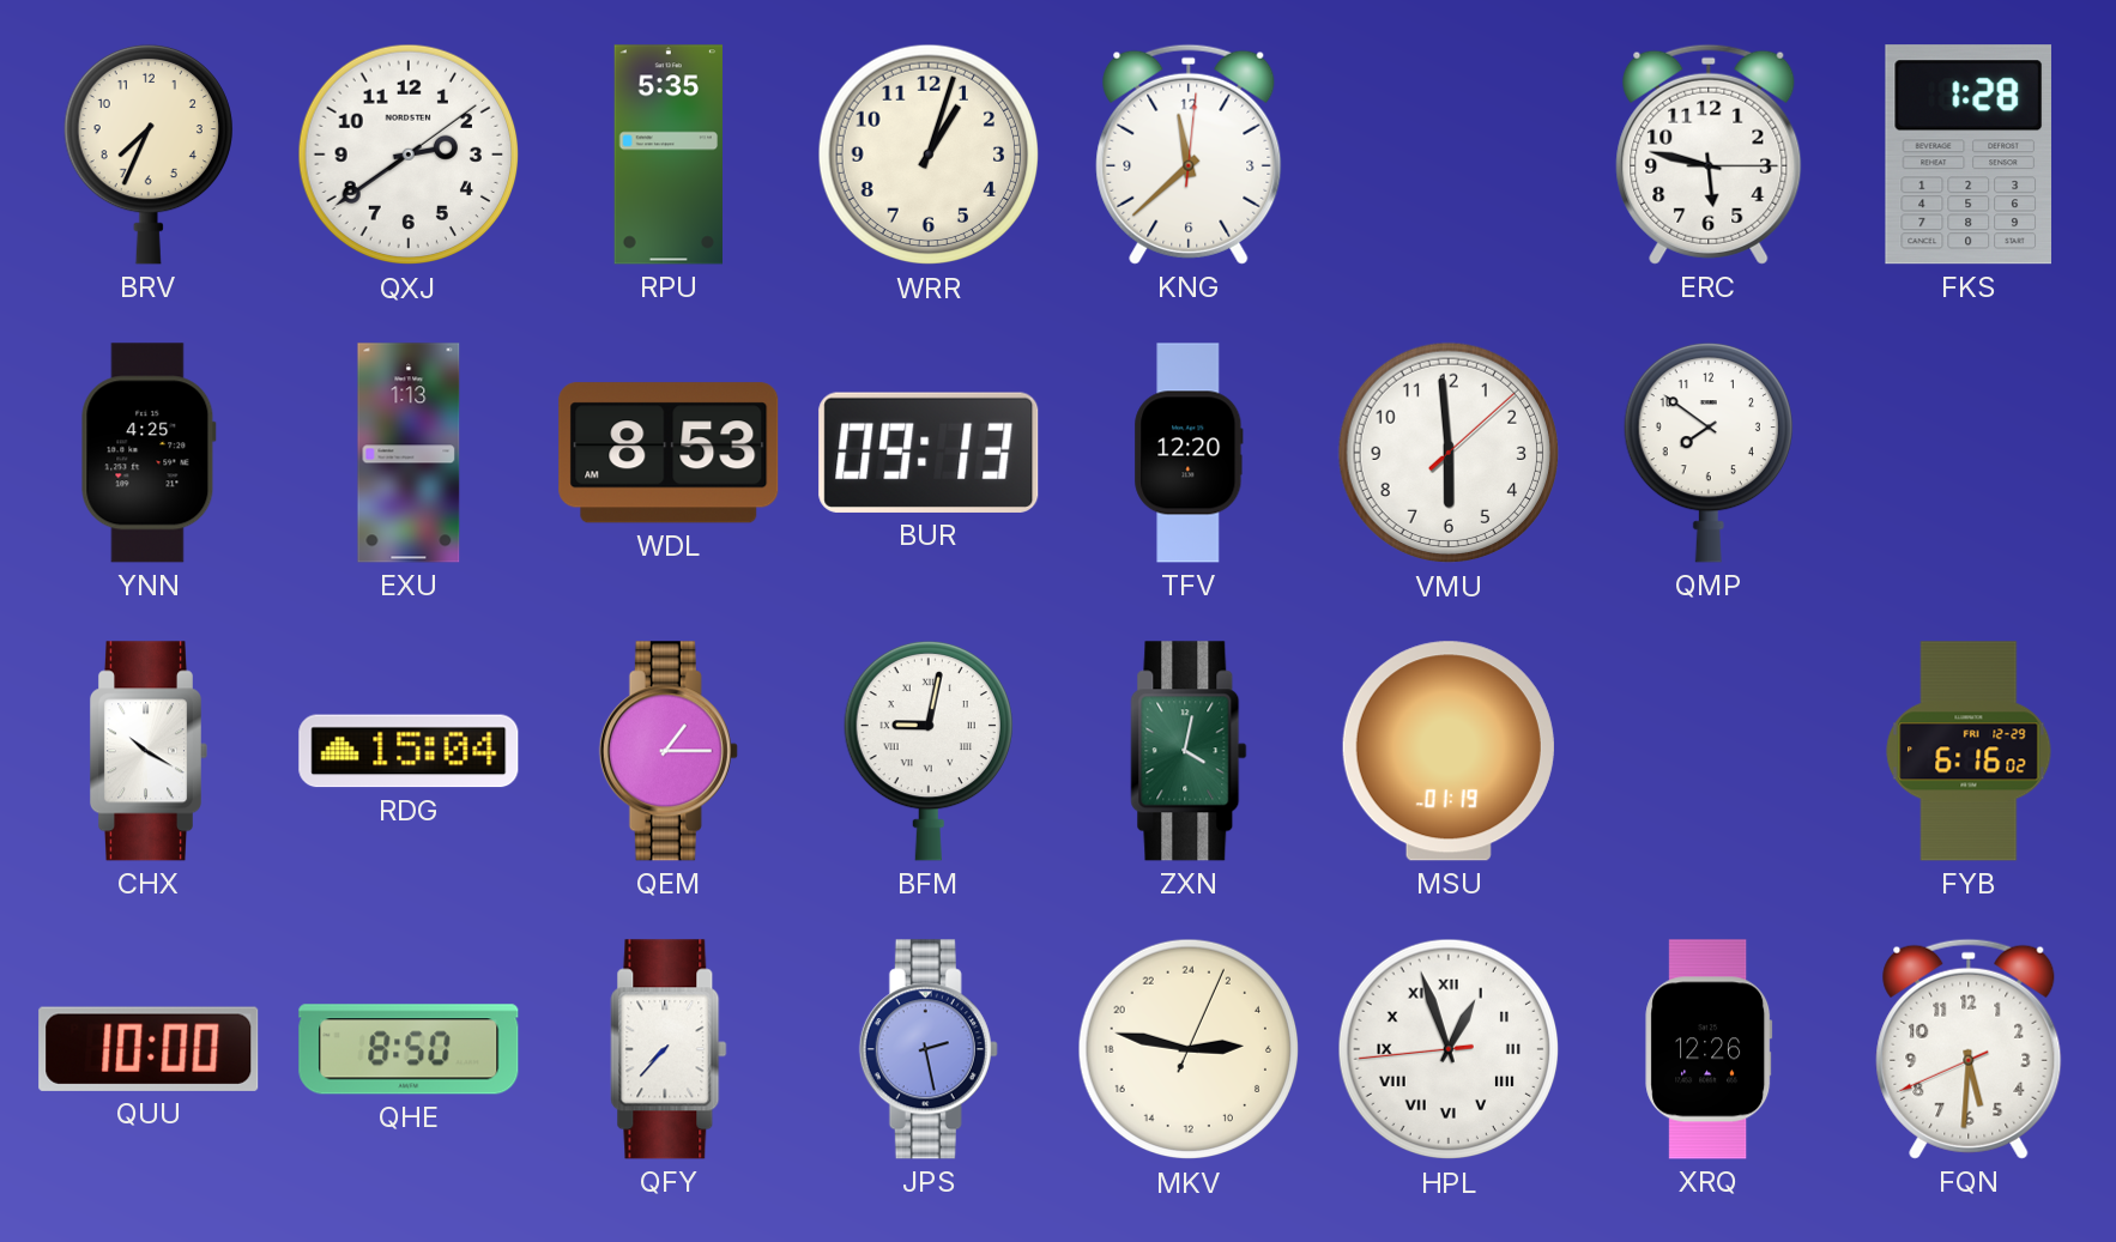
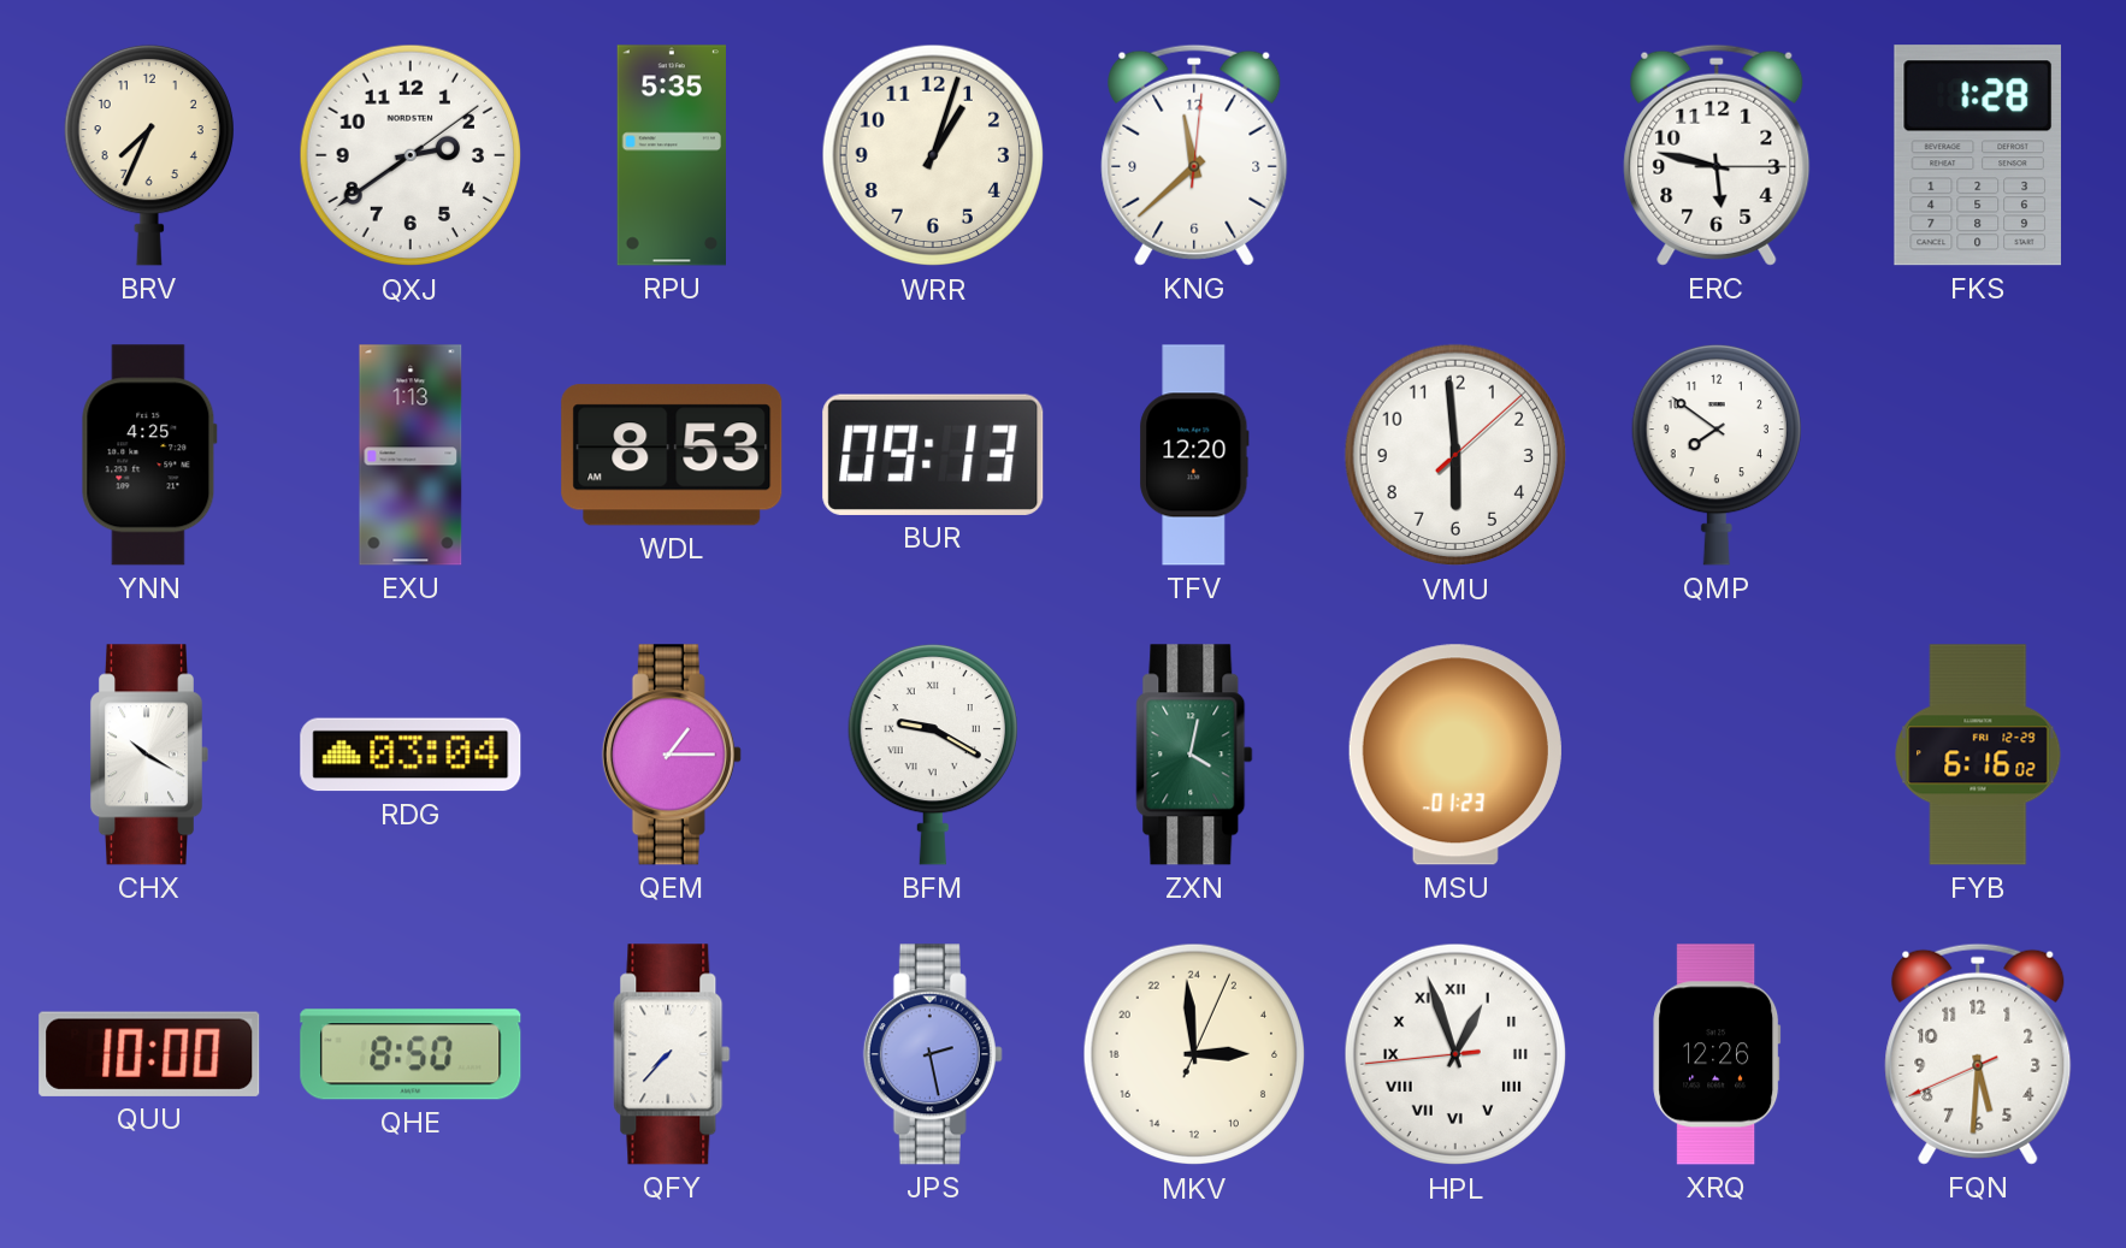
RDG: 15:04 -> 03:04
BFM: 9:02 -> 9:20
MSU: 01:19 -> 01:23
MKV: 5:47 -> 5:59
